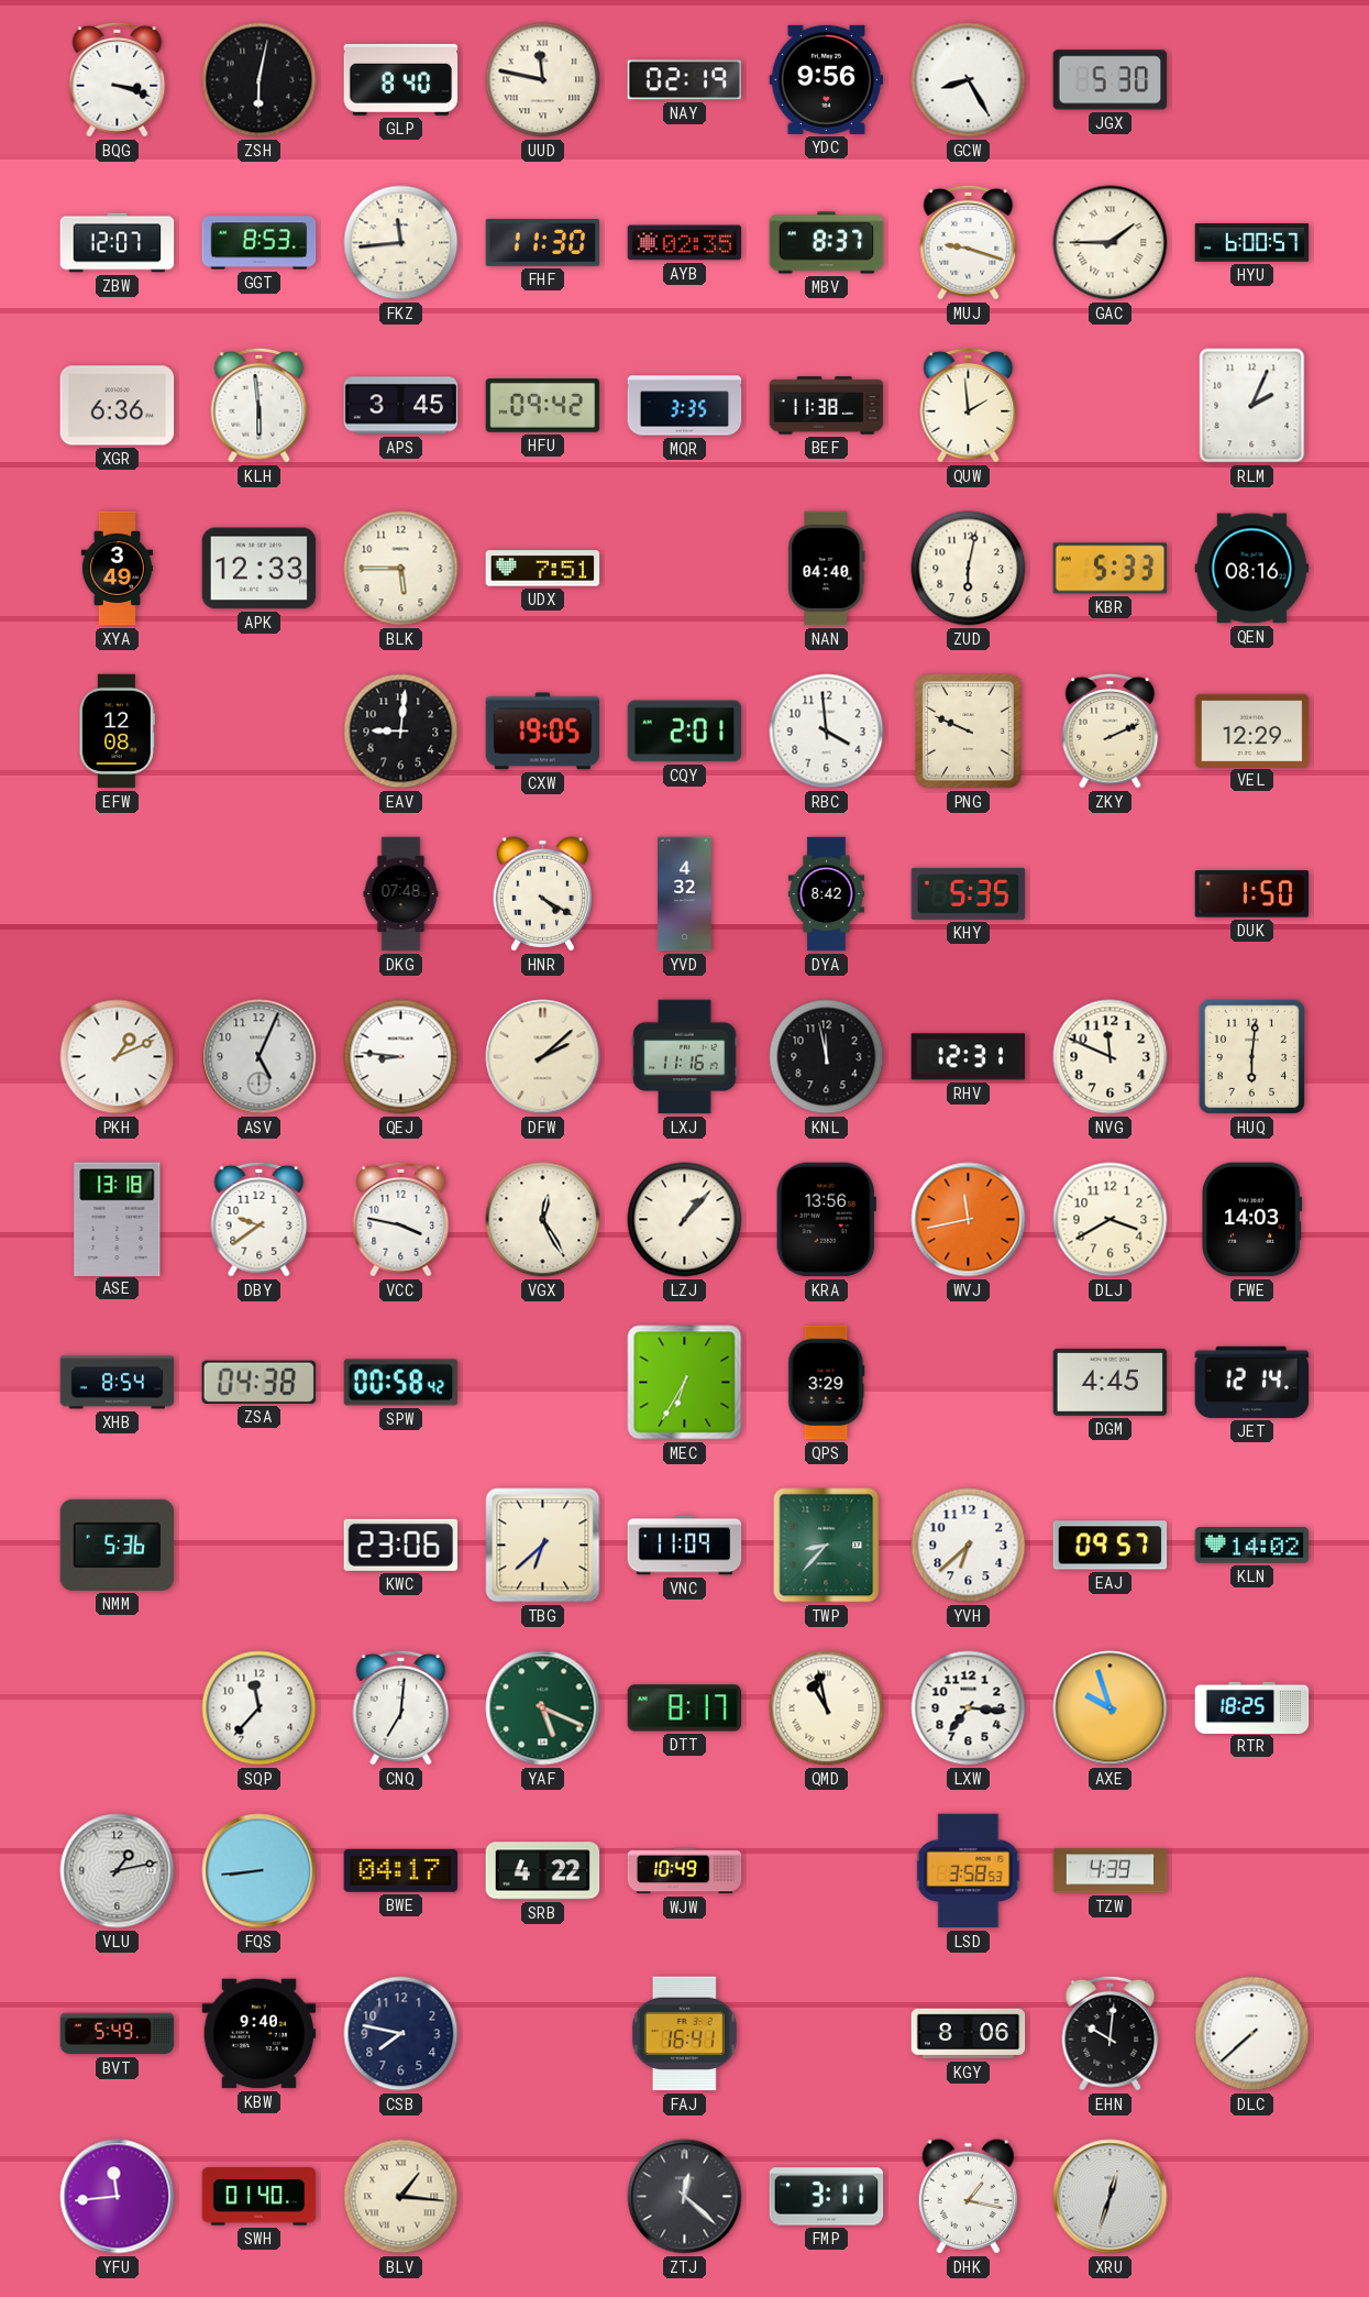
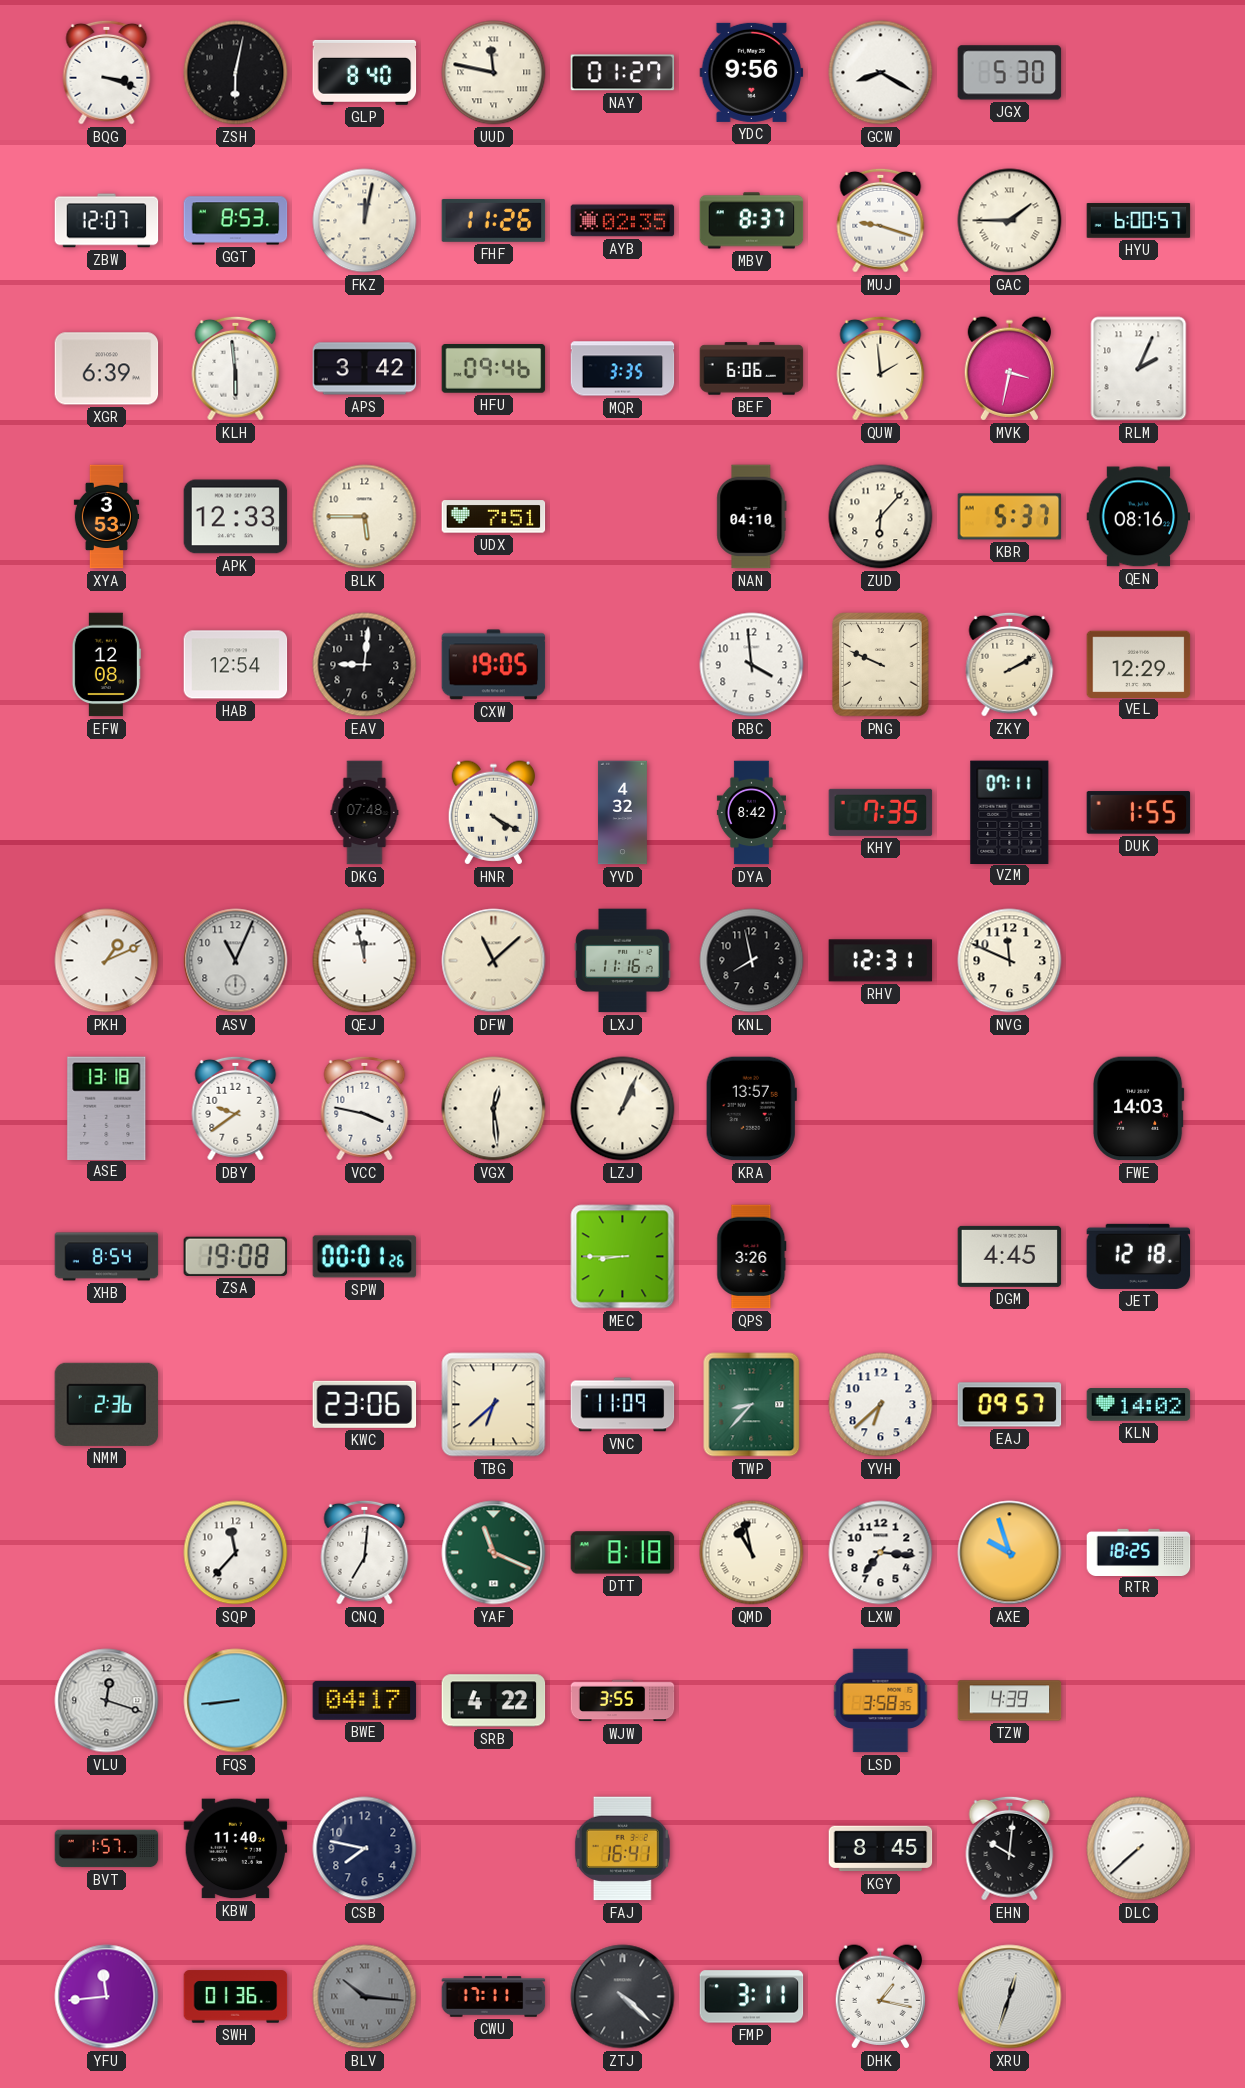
NAY: 02:19 -> 01:27
GCW: 8:25 -> 8:20
FKZ: 11:44 -> 12:02
FHF: 11:30 -> 11:26
XGR: 6:36 -> 6:39
APS: 3:45 -> 3:42
HFU: 09:42 -> 09:46
BEF: 11:38 -> 6:06
MVK: none -> 3:32
XYA: 3:49 -> 3:53
NAN: 04:40 -> 04:10
ZUD: 6:02 -> 6:07
KBR: 5:33 -> 5:37
HAB: none -> 12:54
CQY: 2:01 -> none
ZKY: 2:11 -> 2:10
KHY: 5:35 -> 7:35
VZM: none -> 07:11
DUK: 1:50 -> 1:55
ASV: 5:04 -> 11:04
QEJ: 8:46 -> 11:58
DFW: 2:08 -> 11:08
KNL: 11:58 -> 7:58
HUQ: 6:01 -> none
VGX: 12:25 -> 12:29
LZJ: 1:07 -> 1:04
KRA: 13:56 -> 13:57
WVJ: 11:43 -> none
DLJ: 3:40 -> none
ZSA: 04:38 -> 19:08
SPW: 00:58 -> 00:01
MEC: 6:35 -> 8:45
QPS: 3:29 -> 3:26
JET: 12:14 -> 12:18
NMM: 5:36 -> 2:36
YAF: 5:19 -> 11:19
DTT: 8:17 -> 8:18
VLU: 1:13 -> 12:18
WJW: 10:49 -> 3:55
LSD: 3:58:53 -> 3:58:35
BVT: 5:49 -> 1:57
KBW: 9:40 -> 11:40
KGY: 8:06 -> 8:45
SWH: 01:40 -> 01:36
BLV: 1:16 -> 10:16
BLV dial: cream -> grey
CWU: none -> 17:11
ZTJ: 12:22 -> 4:22
